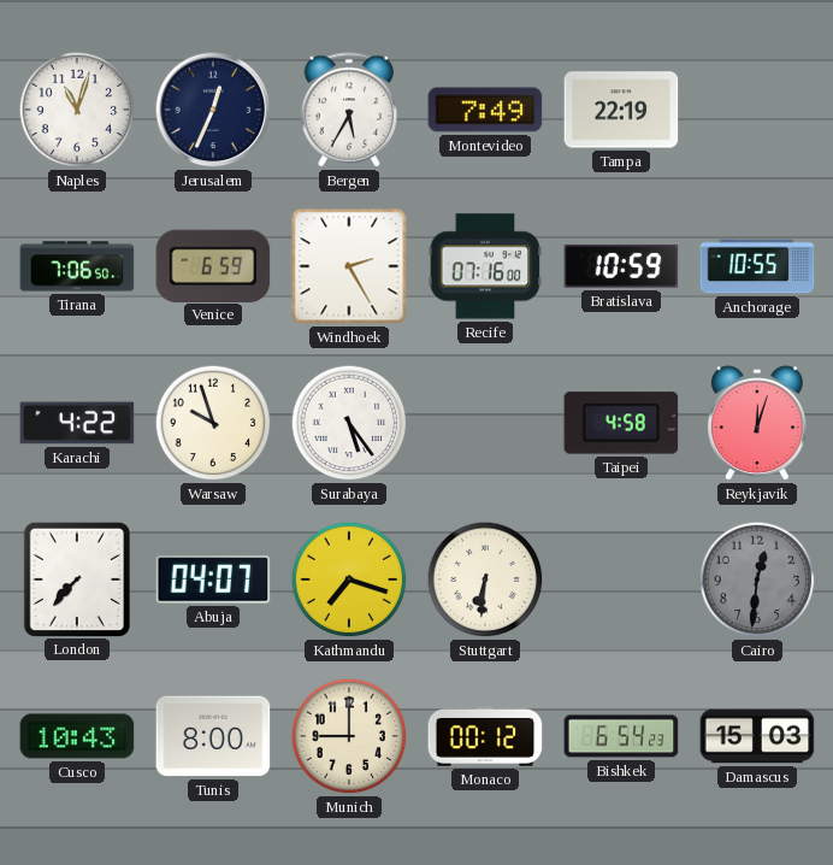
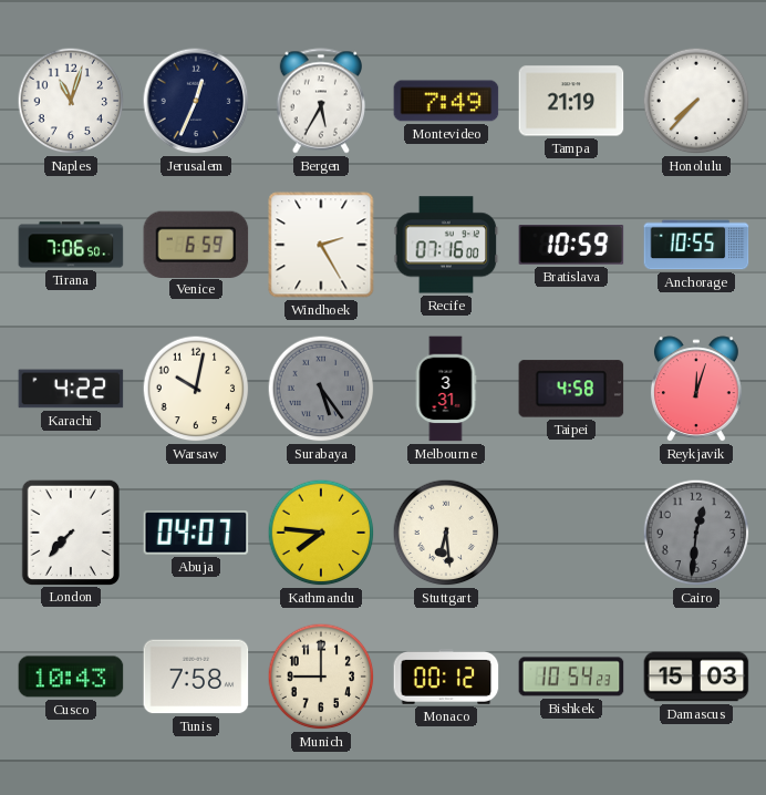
Tampa: 22:19 -> 21:19
Honolulu: none -> 7:37
Warsaw: 9:57 -> 10:02
Surabaya dial: white -> grey
Melbourne: none -> 3:31
Kathmandu: 7:18 -> 7:46
Stuttgart: 6:31 -> 6:29
Tunis: 8:00 -> 7:58
Bishkek: 6:54 -> 10:54
